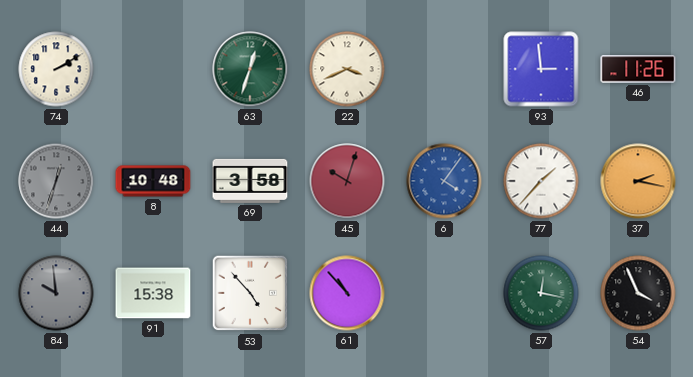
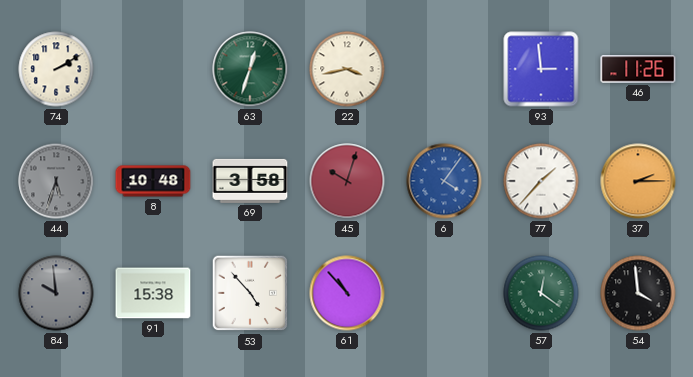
22: 3:41 -> 3:43
44: 12:33 -> 5:33
37: 2:17 -> 2:15
57: 12:17 -> 12:21
54: 3:56 -> 3:59
